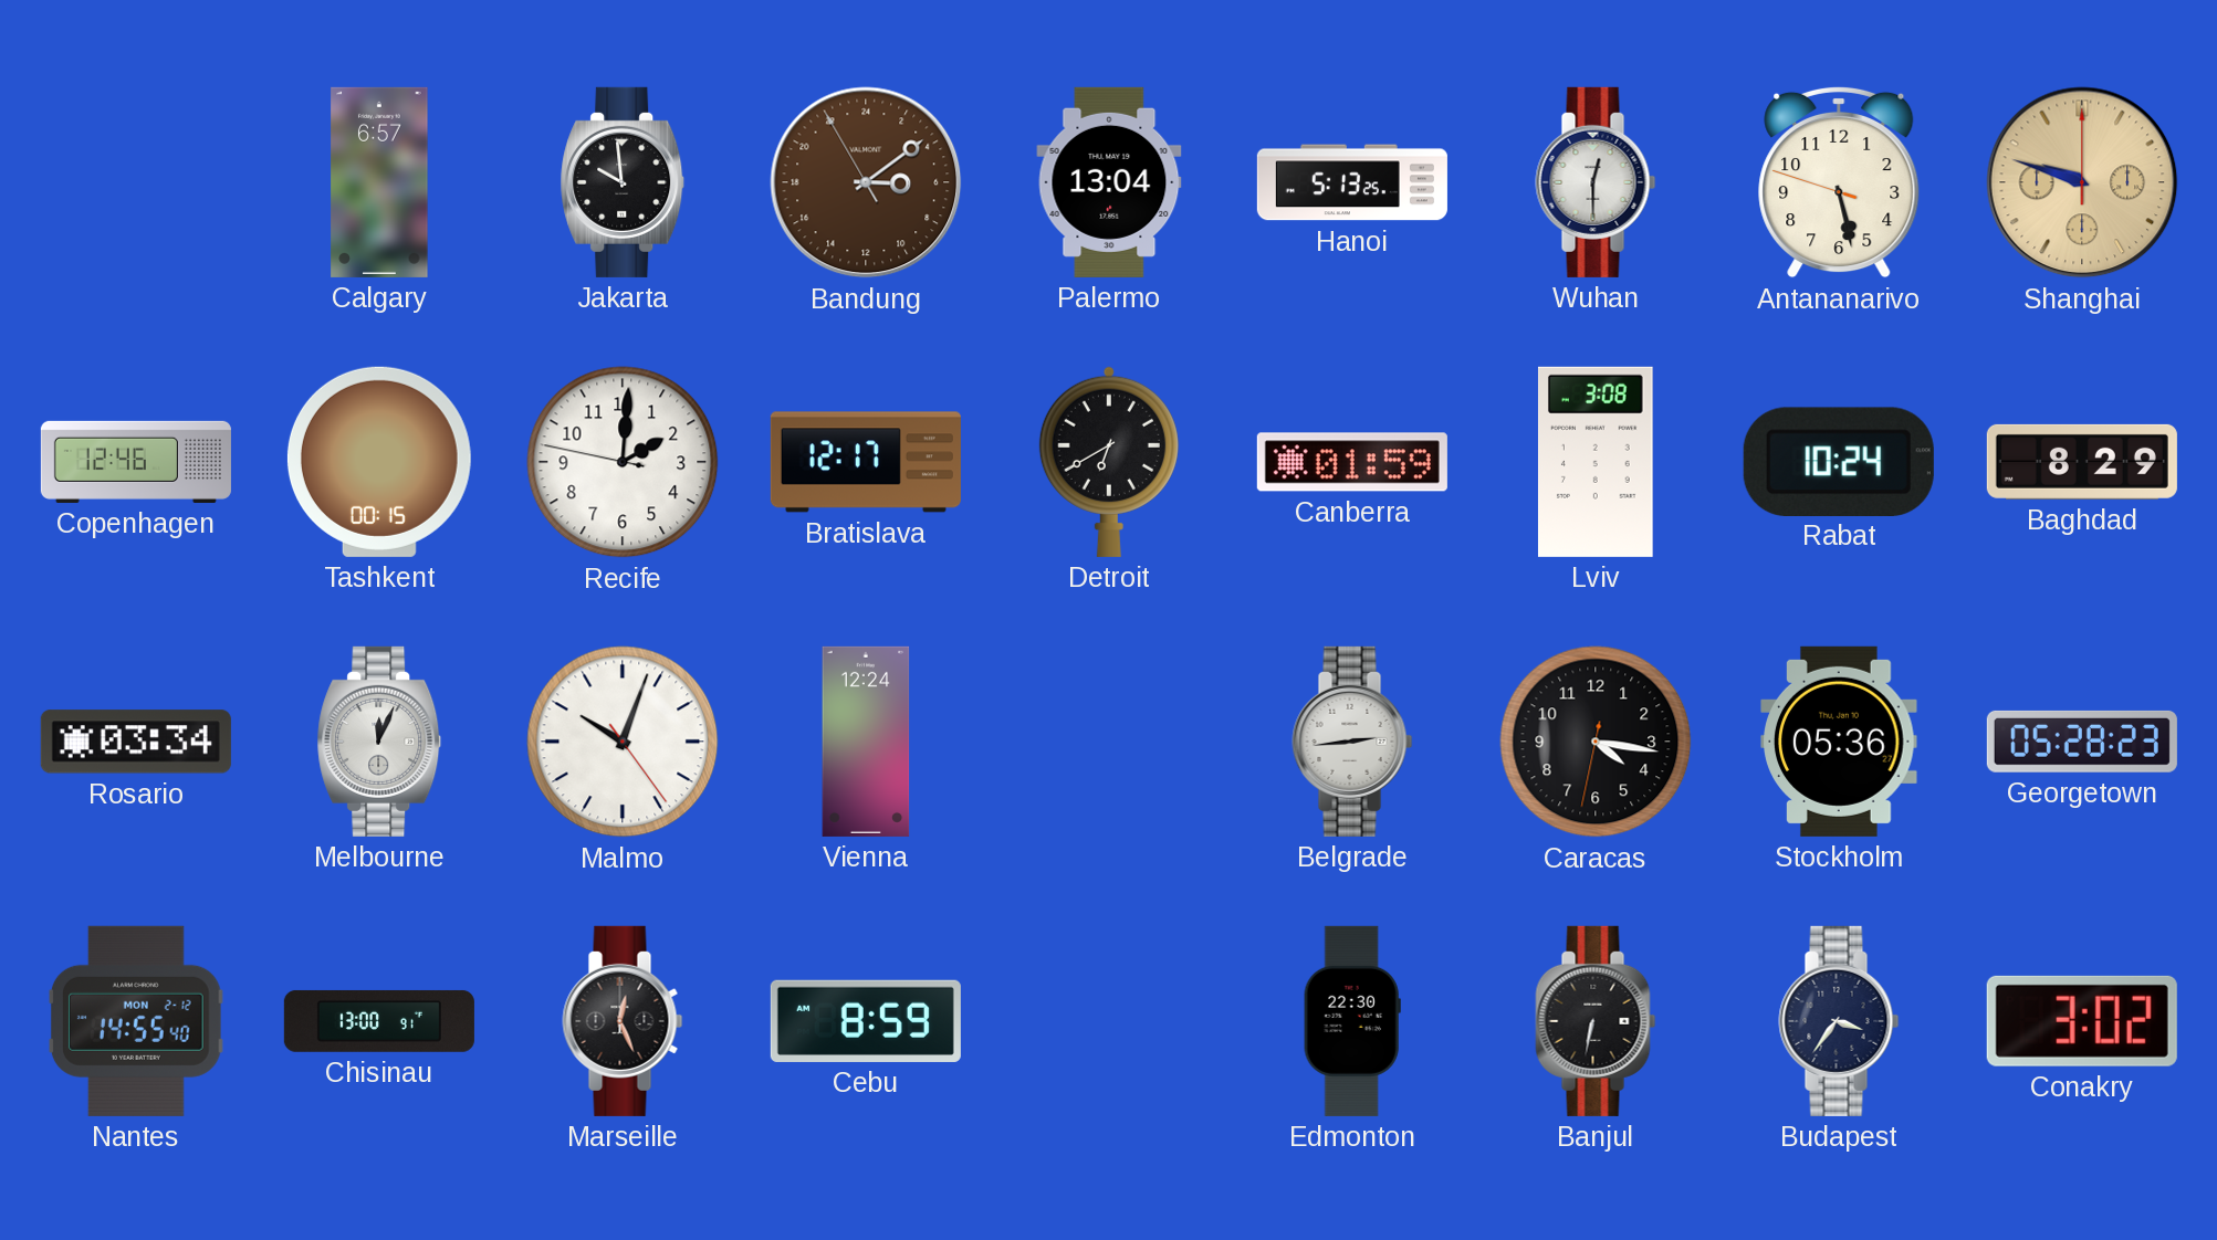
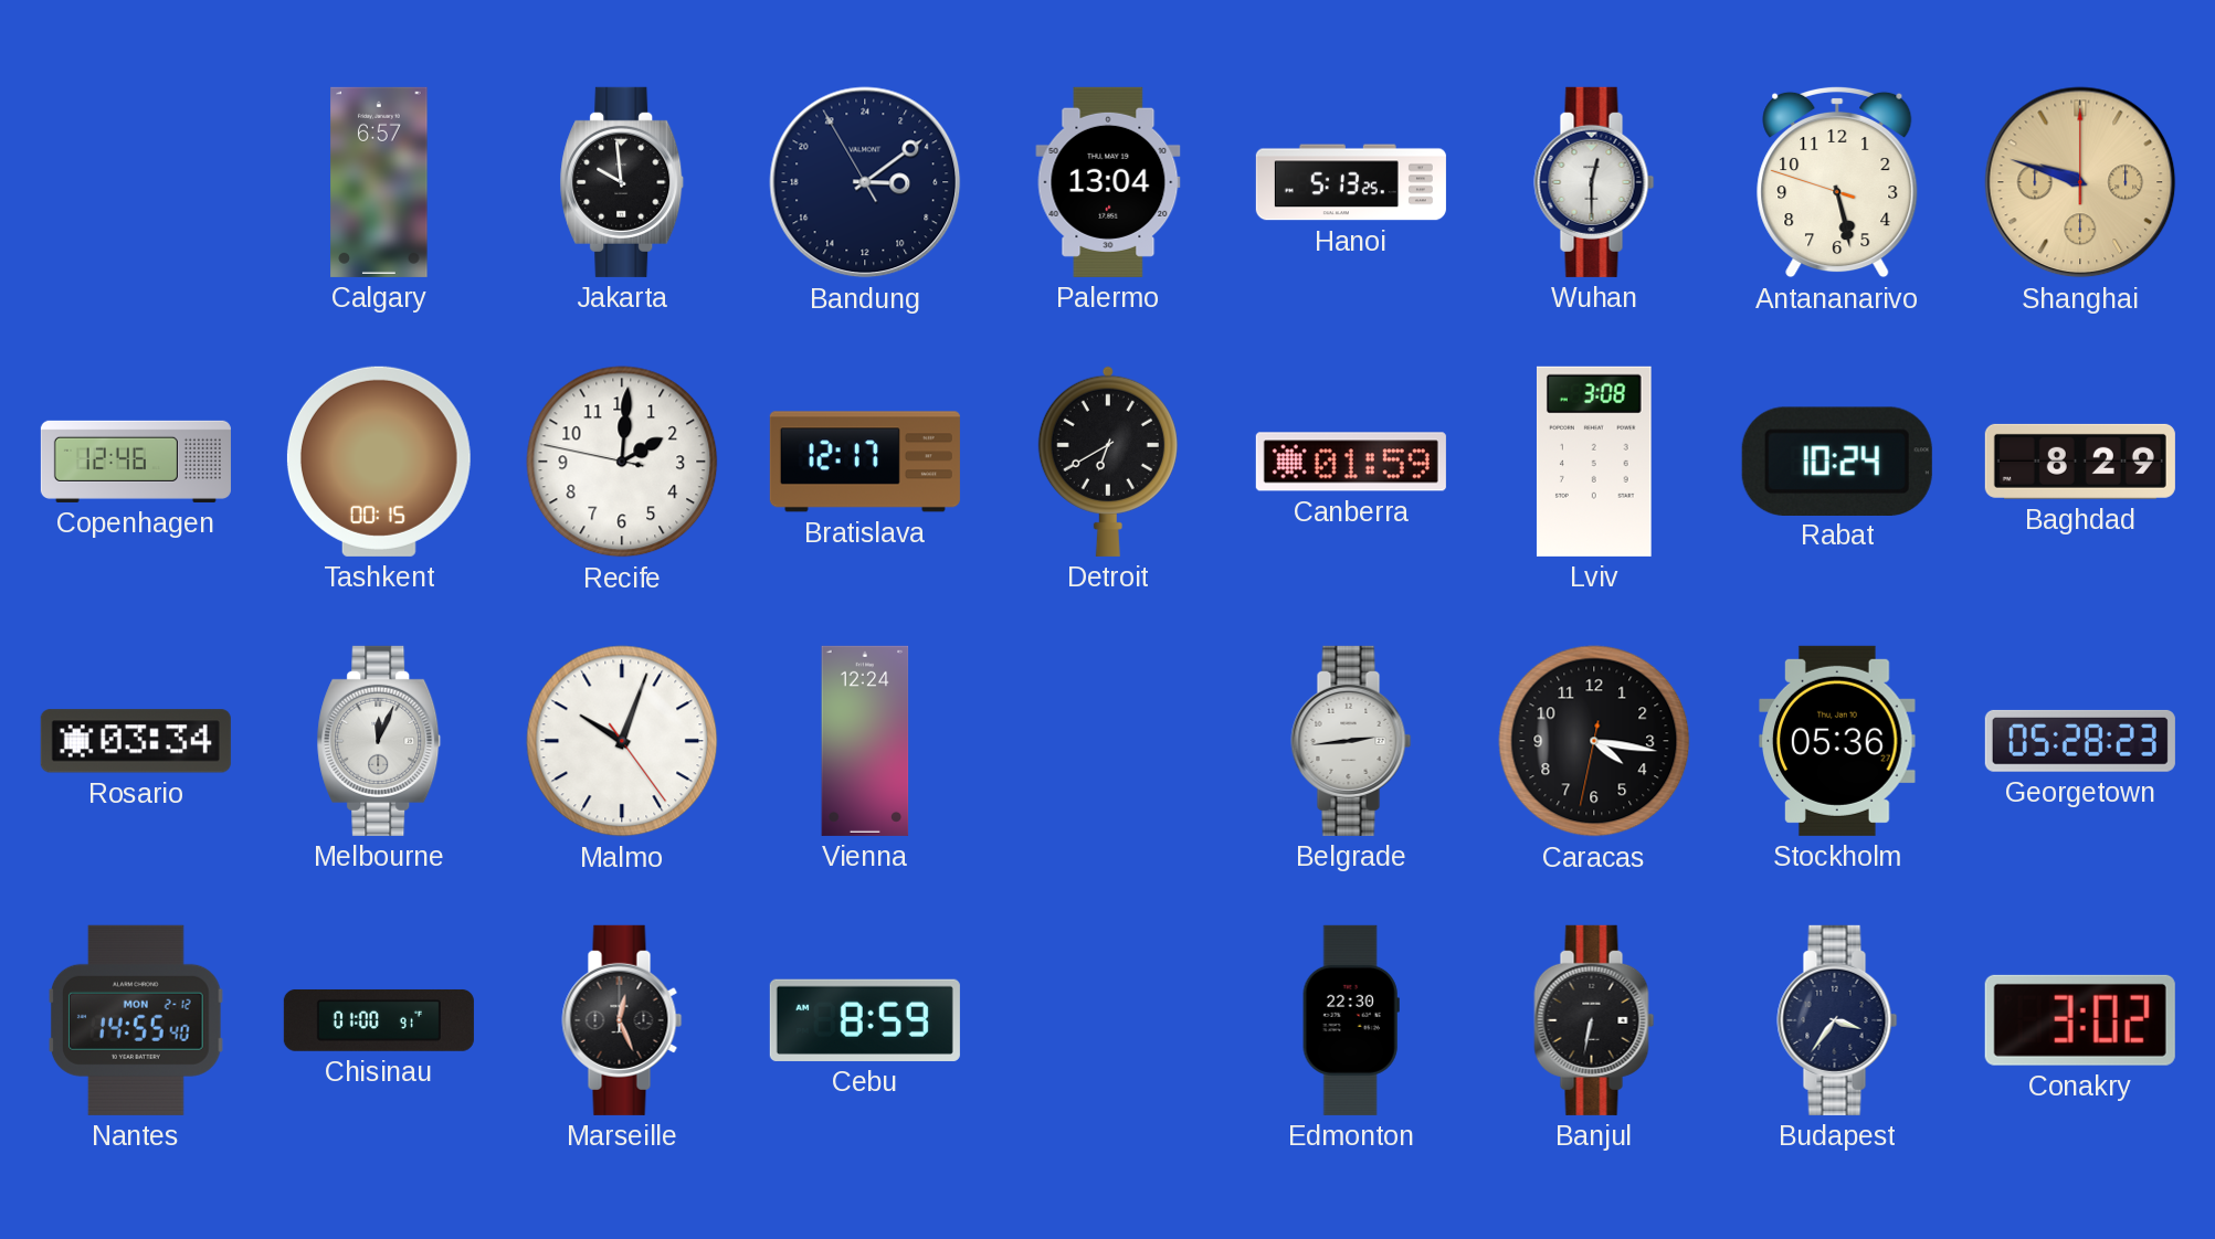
Bandung dial: brown -> navy
Chisinau: 13:00 -> 01:00
